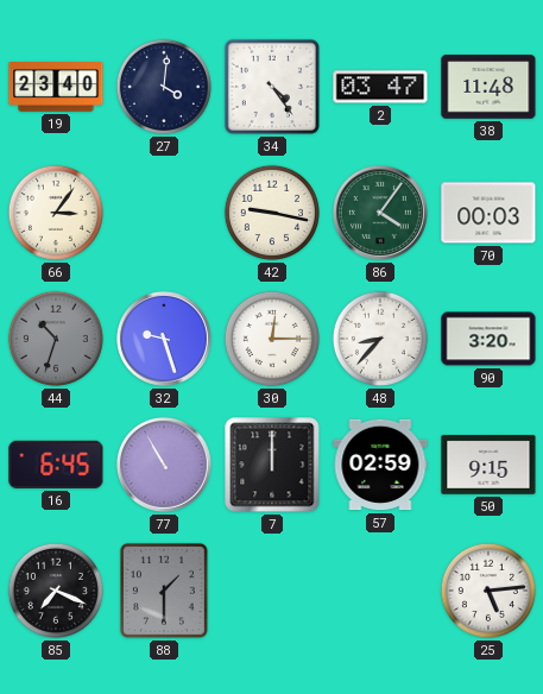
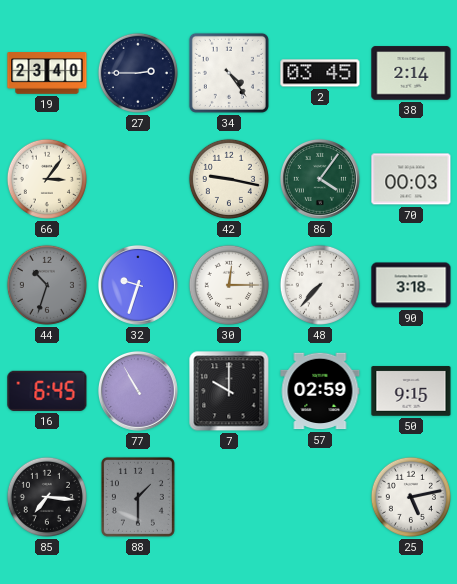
27: 4:01 -> 2:45
2: 03:47 -> 03:45
38: 11:48 -> 2:14
32: 9:27 -> 9:33
48: 8:37 -> 7:37
90: 3:20 -> 3:18
7: 12:00 -> 10:00
85: 7:19 -> 7:16
25: 5:14 -> 5:13
